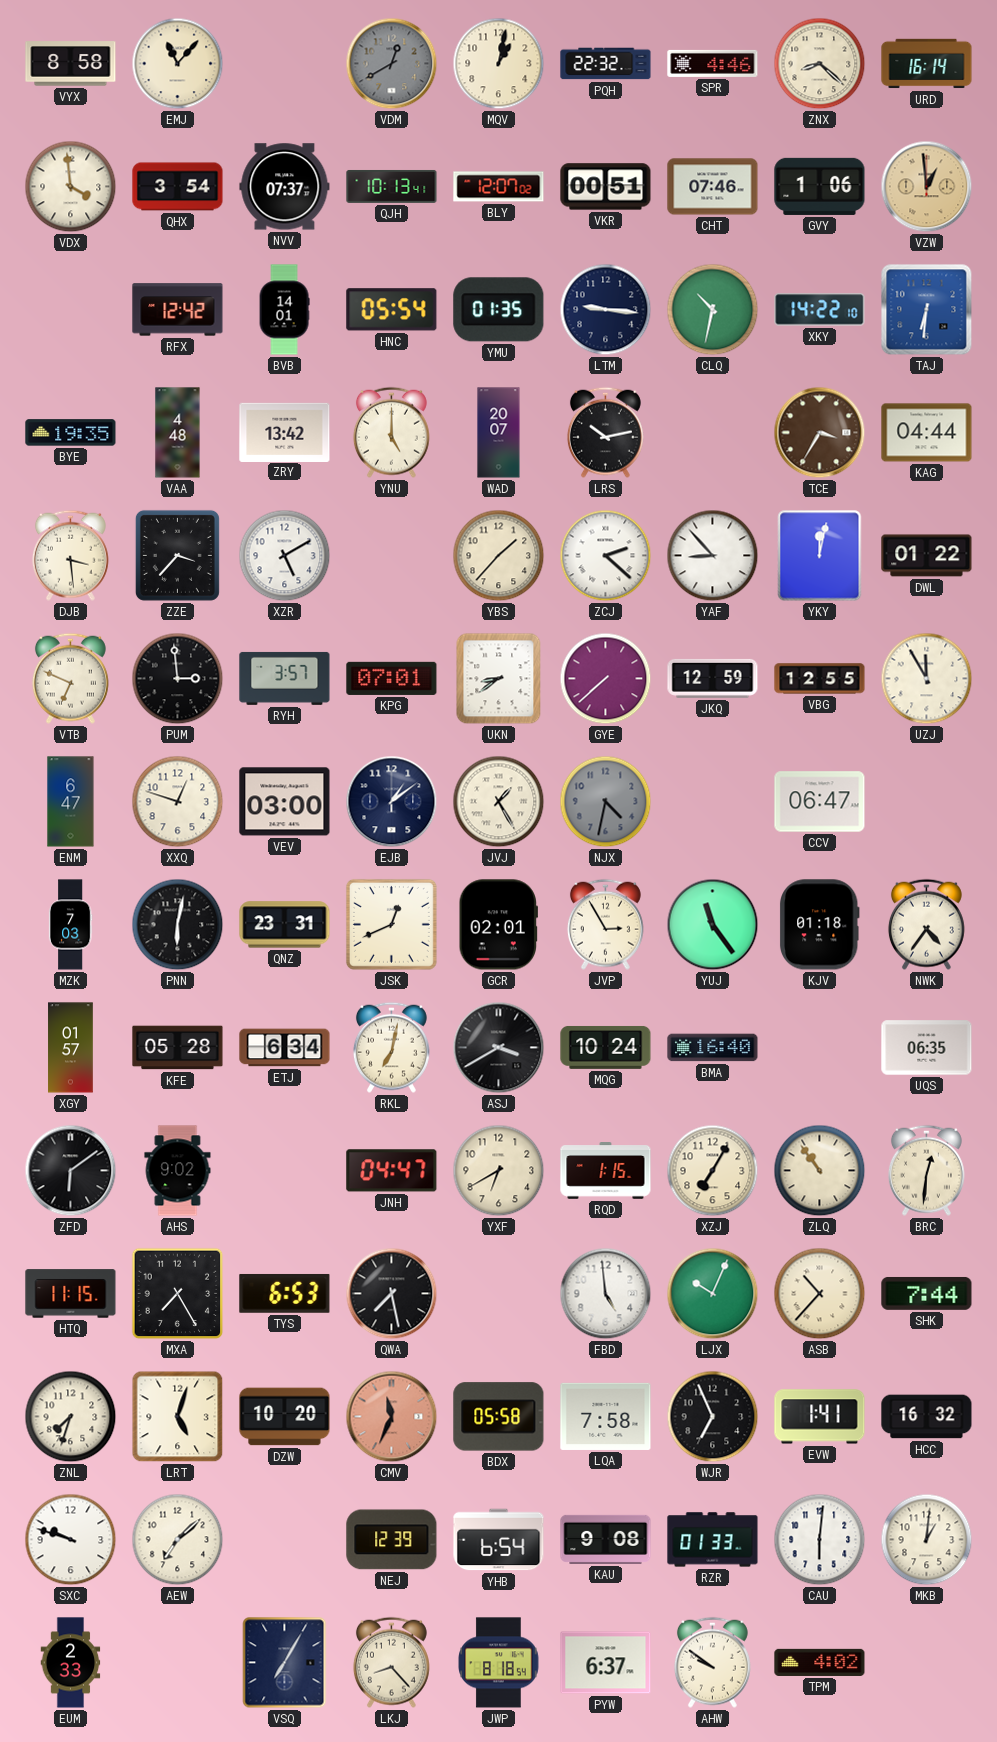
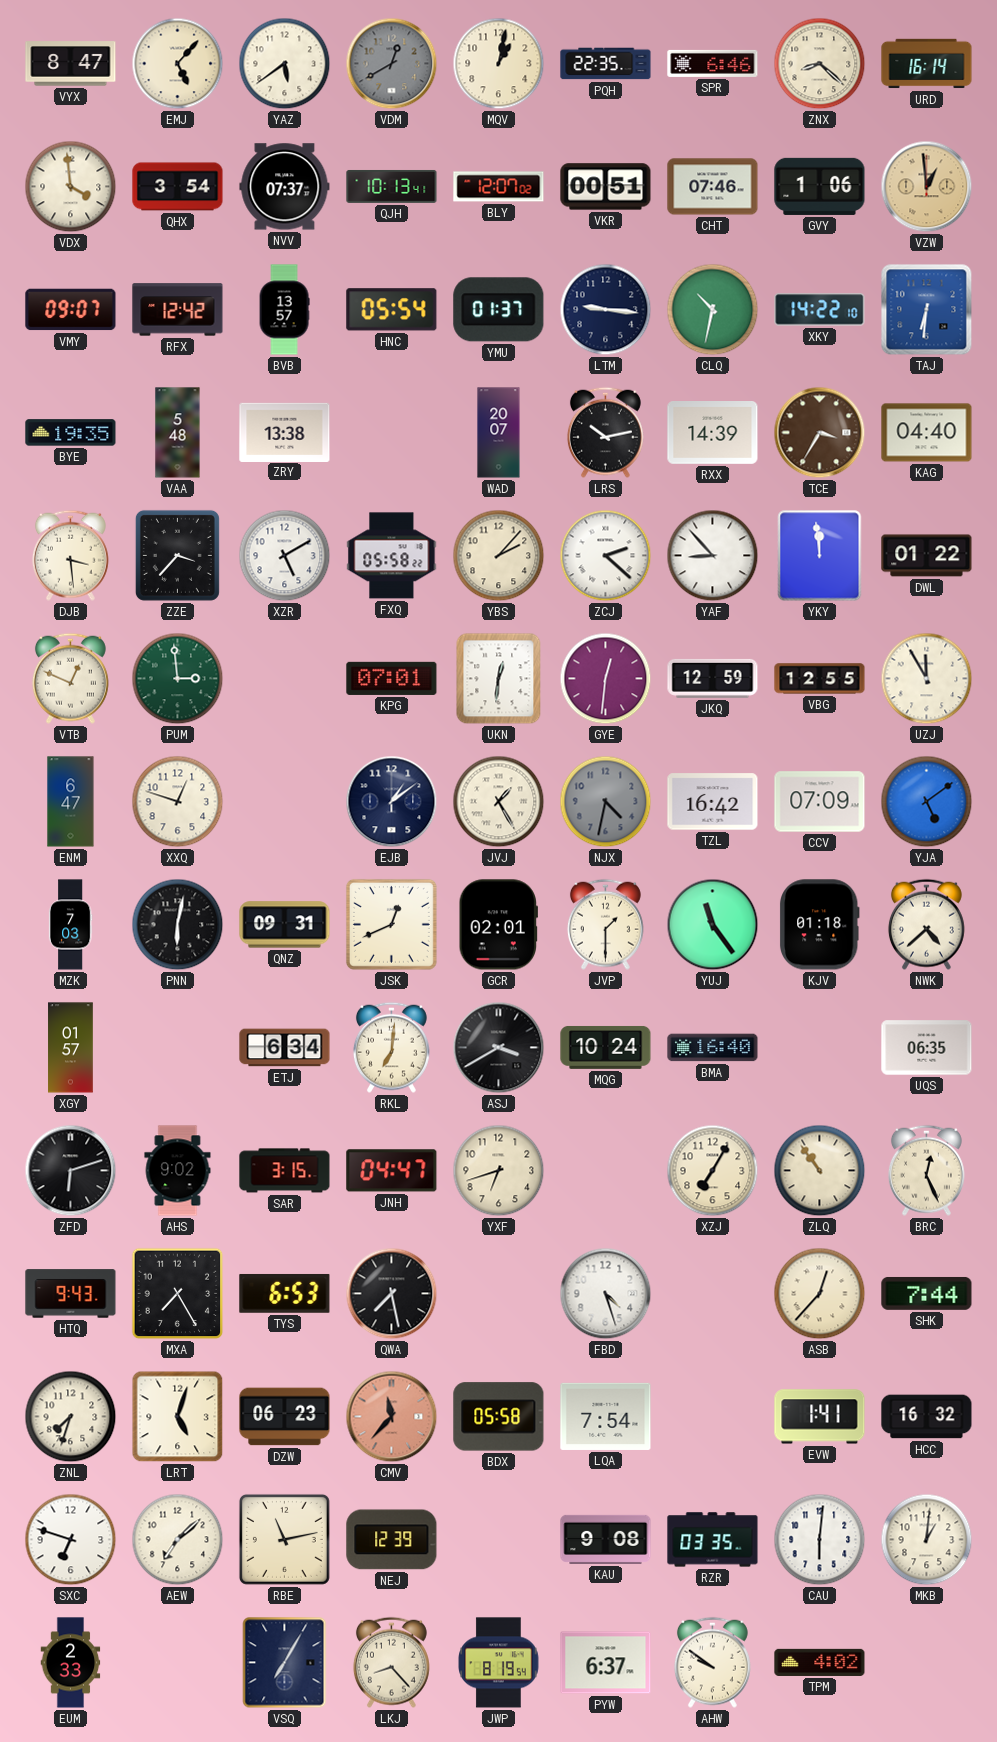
VYX: 8:58 -> 8:47
EMJ: 11:07 -> 5:07
YAZ: none -> 5:39
PQH: 22:32 -> 22:35
SPR: 4:46 -> 6:46
VMY: none -> 09:07
BVB: 14:01 -> 13:57
YMU: 01:35 -> 01:37
VAA: 4:48 -> 5:48
ZRY: 13:42 -> 13:38
YNU: 5:00 -> none
RXX: none -> 14:39
KAG: 04:44 -> 04:40
FXQ: none -> 05:58
YBS: 1:37 -> 2:07
YKY: 12:02 -> 11:59
VTB: 6:49 -> 12:49
PUM dial: black -> green
RYH: 3:57 -> none
UKN: 8:39 -> 12:31
GYE: 7:38 -> 12:31
VEV: 03:00 -> none
TZL: none -> 16:42
CCV: 06:47 -> 07:09
YJA: none -> 5:09
QNZ: 23:31 -> 09:31
JVP: 2:55 -> 1:30
NWK: 4:36 -> 4:38
KFE: 05:28 -> none
RKL: 7:02 -> 7:01
ZFD: 6:09 -> 6:12
SAR: none -> 3:15
YXF: 6:40 -> 6:42
RQD: 1:15 -> none
BRC: 12:31 -> 12:26
HTQ: 11:15 -> 9:43
FBD: 4:59 -> 4:27
LJX: 10:04 -> none
ASB: 10:37 -> 12:37
DZW: 10:20 -> 06:23
CMV: 11:34 -> 11:37
LQA: 7:58 -> 7:54
WJR: 6:56 -> none
SXC: 9:48 -> 6:48
RBE: none -> 11:13
YHB: 6:54 -> none
RZR: 01:33 -> 03:35
JWP: 8:18 -> 8:19
